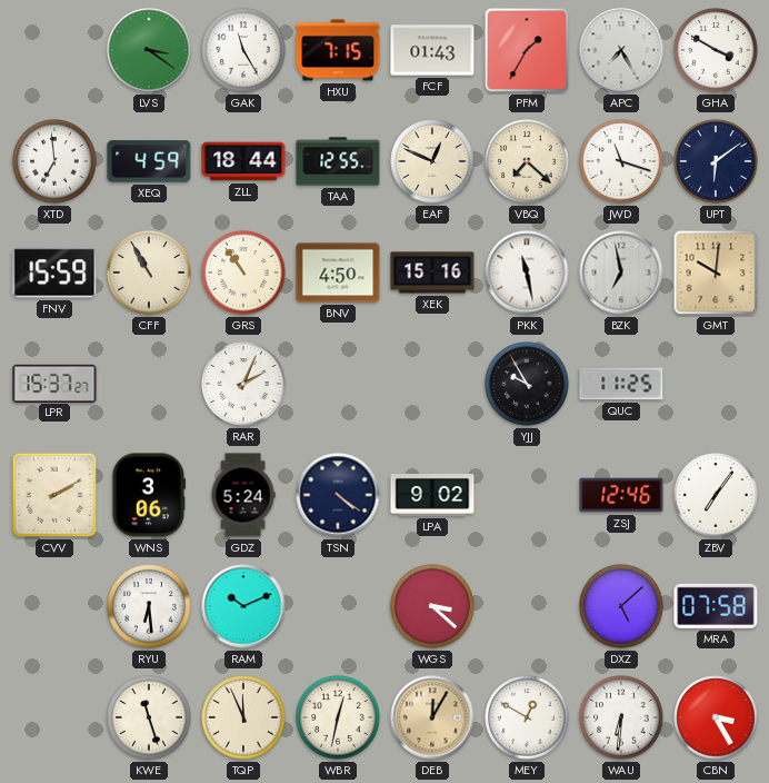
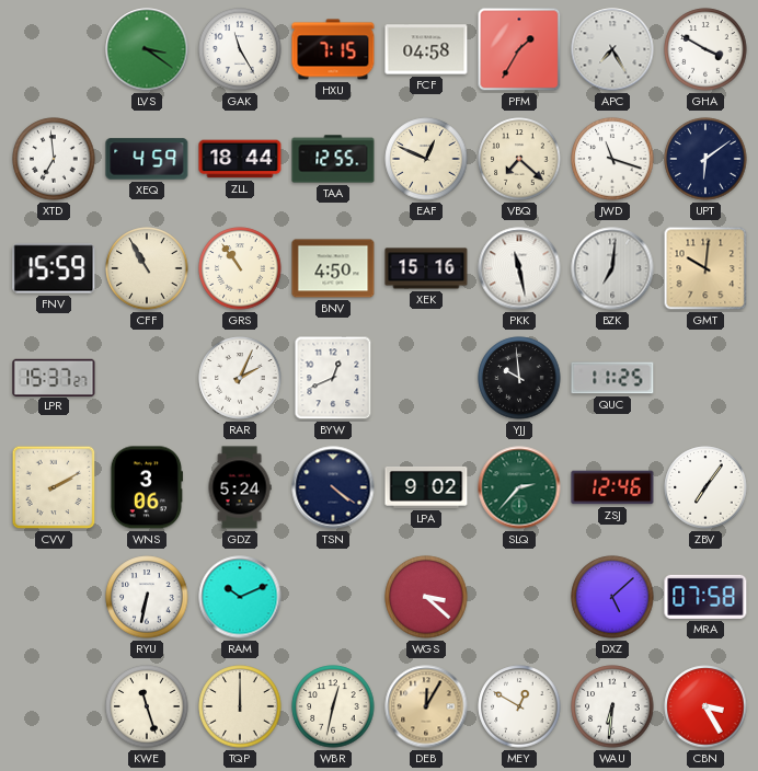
FCF: 01:43 -> 04:58
BZK: 6:58 -> 7:01
BYW: none -> 12:41
YJJ: 9:55 -> 9:59
SLQ: none -> 2:37
RYU: 6:29 -> 6:32
TQP: 11:56 -> 12:00
